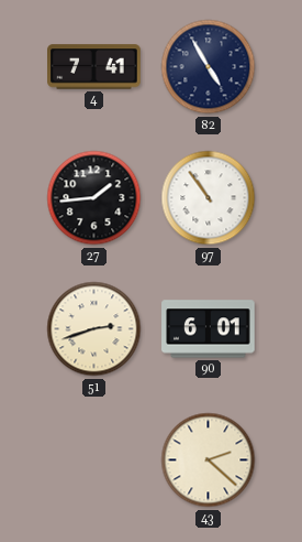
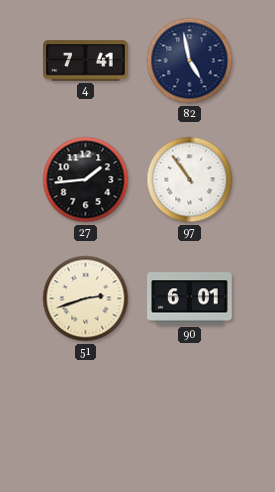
82: 4:55 -> 4:58
43: 2:22 -> none
